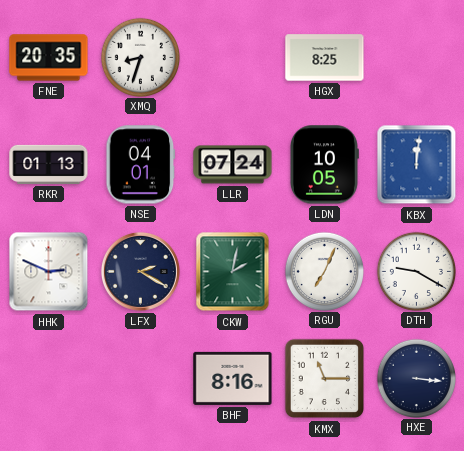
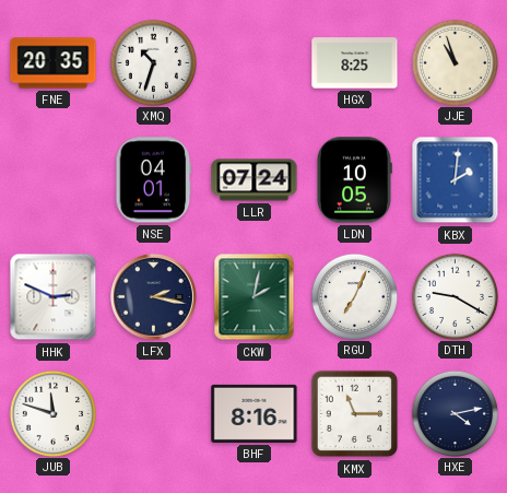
XMQ: 8:33 -> 10:33
JJE: none -> 10:57
RKR: 01:13 -> none
KBX: 12:01 -> 2:01
LFX: 2:20 -> 2:17
JUB: none -> 11:48
HXE: 3:16 -> 4:13
